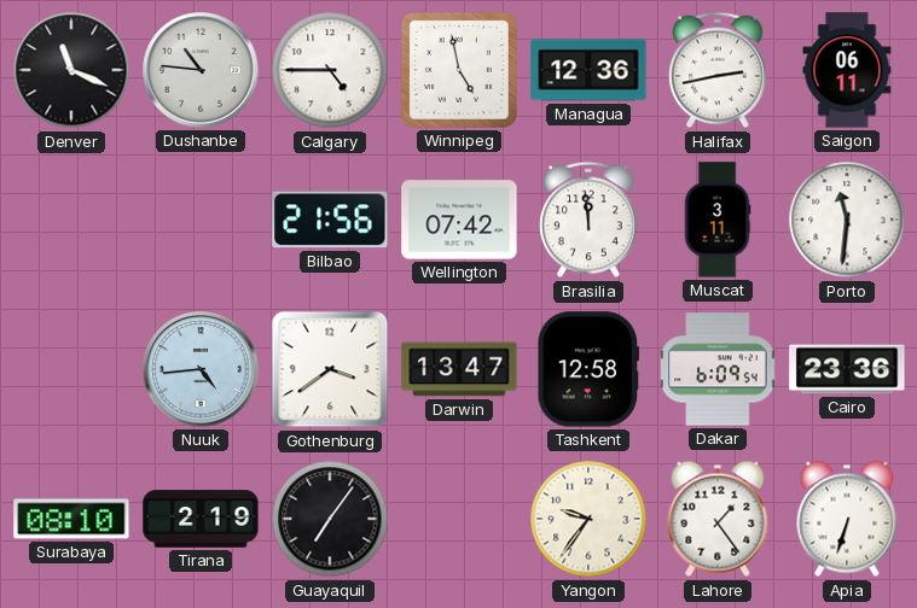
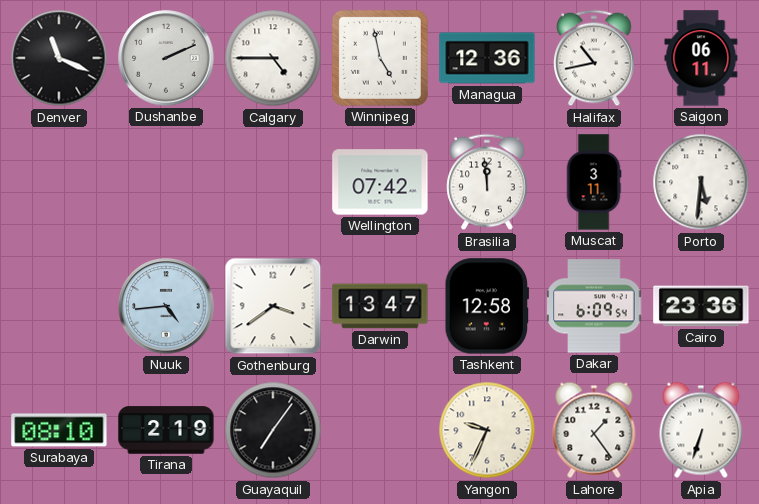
Dushanbe: 10:46 -> 2:11
Halifax: 2:43 -> 10:43
Bilbao: 21:56 -> none
Porto: 11:31 -> 5:31
Yangon: 9:36 -> 9:34
